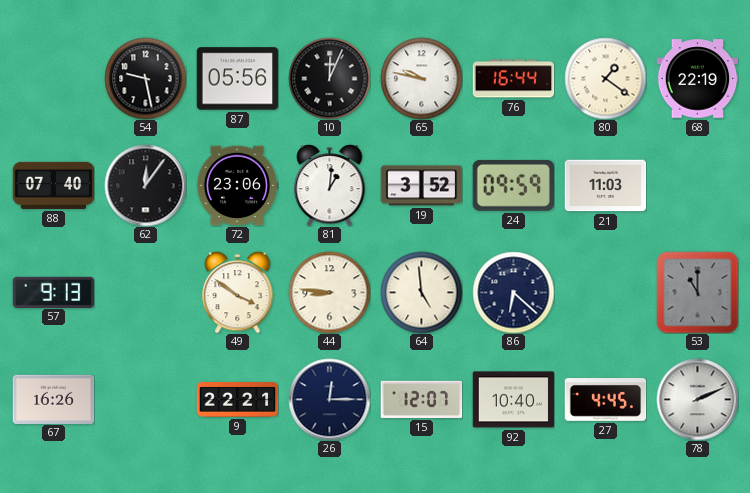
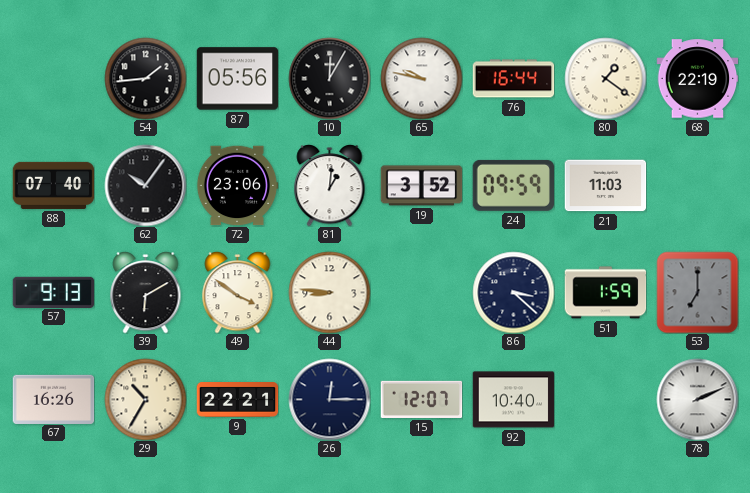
54: 9:28 -> 1:44
10: 12:04 -> 12:05
62: 12:06 -> 10:06
39: none -> 6:10
64: 4:59 -> none
86: 6:22 -> 3:22
51: none -> 1:59
53: 11:00 -> 7:00
29: none -> 10:35
27: 4:45 -> none
